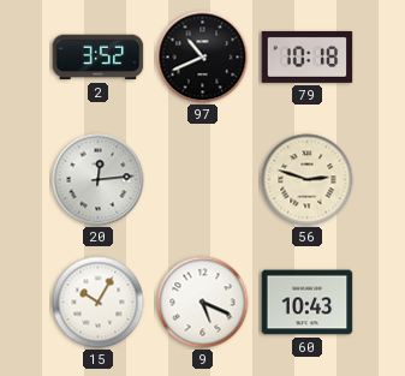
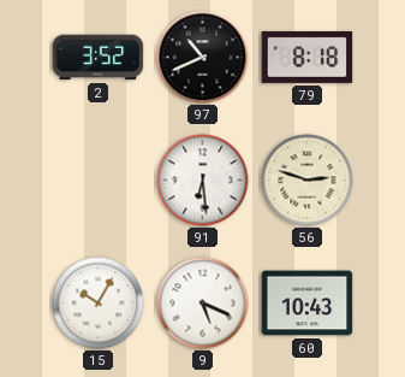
79: 10:18 -> 8:18
20: 12:14 -> none
91: none -> 6:29
